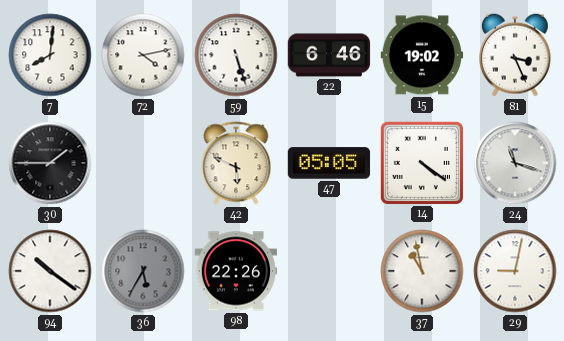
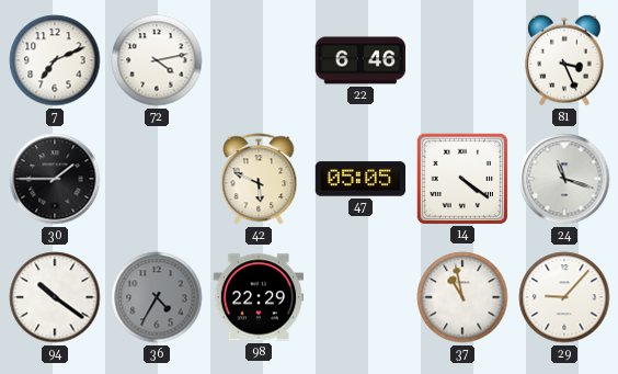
7: 8:01 -> 7:11
59: 5:27 -> none
15: 19:02 -> none
36: 5:35 -> 4:35
98: 22:26 -> 22:29
29: 9:02 -> 9:07
